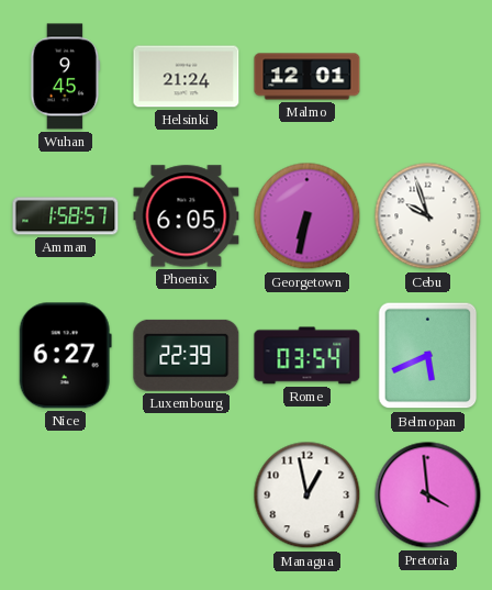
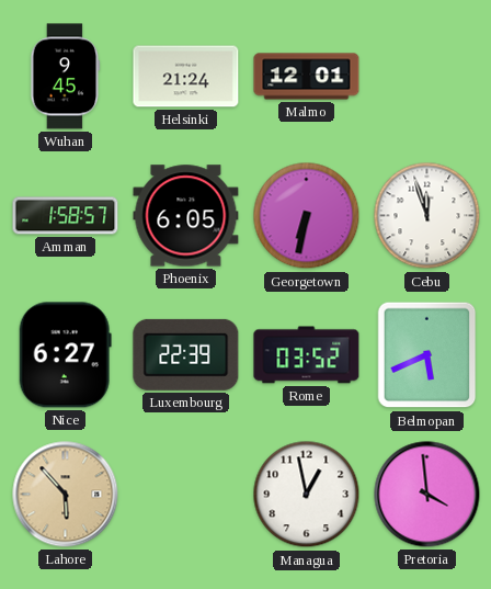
Cebu: 9:57 -> 11:57
Rome: 03:54 -> 03:52
Lahore: none -> 5:53
